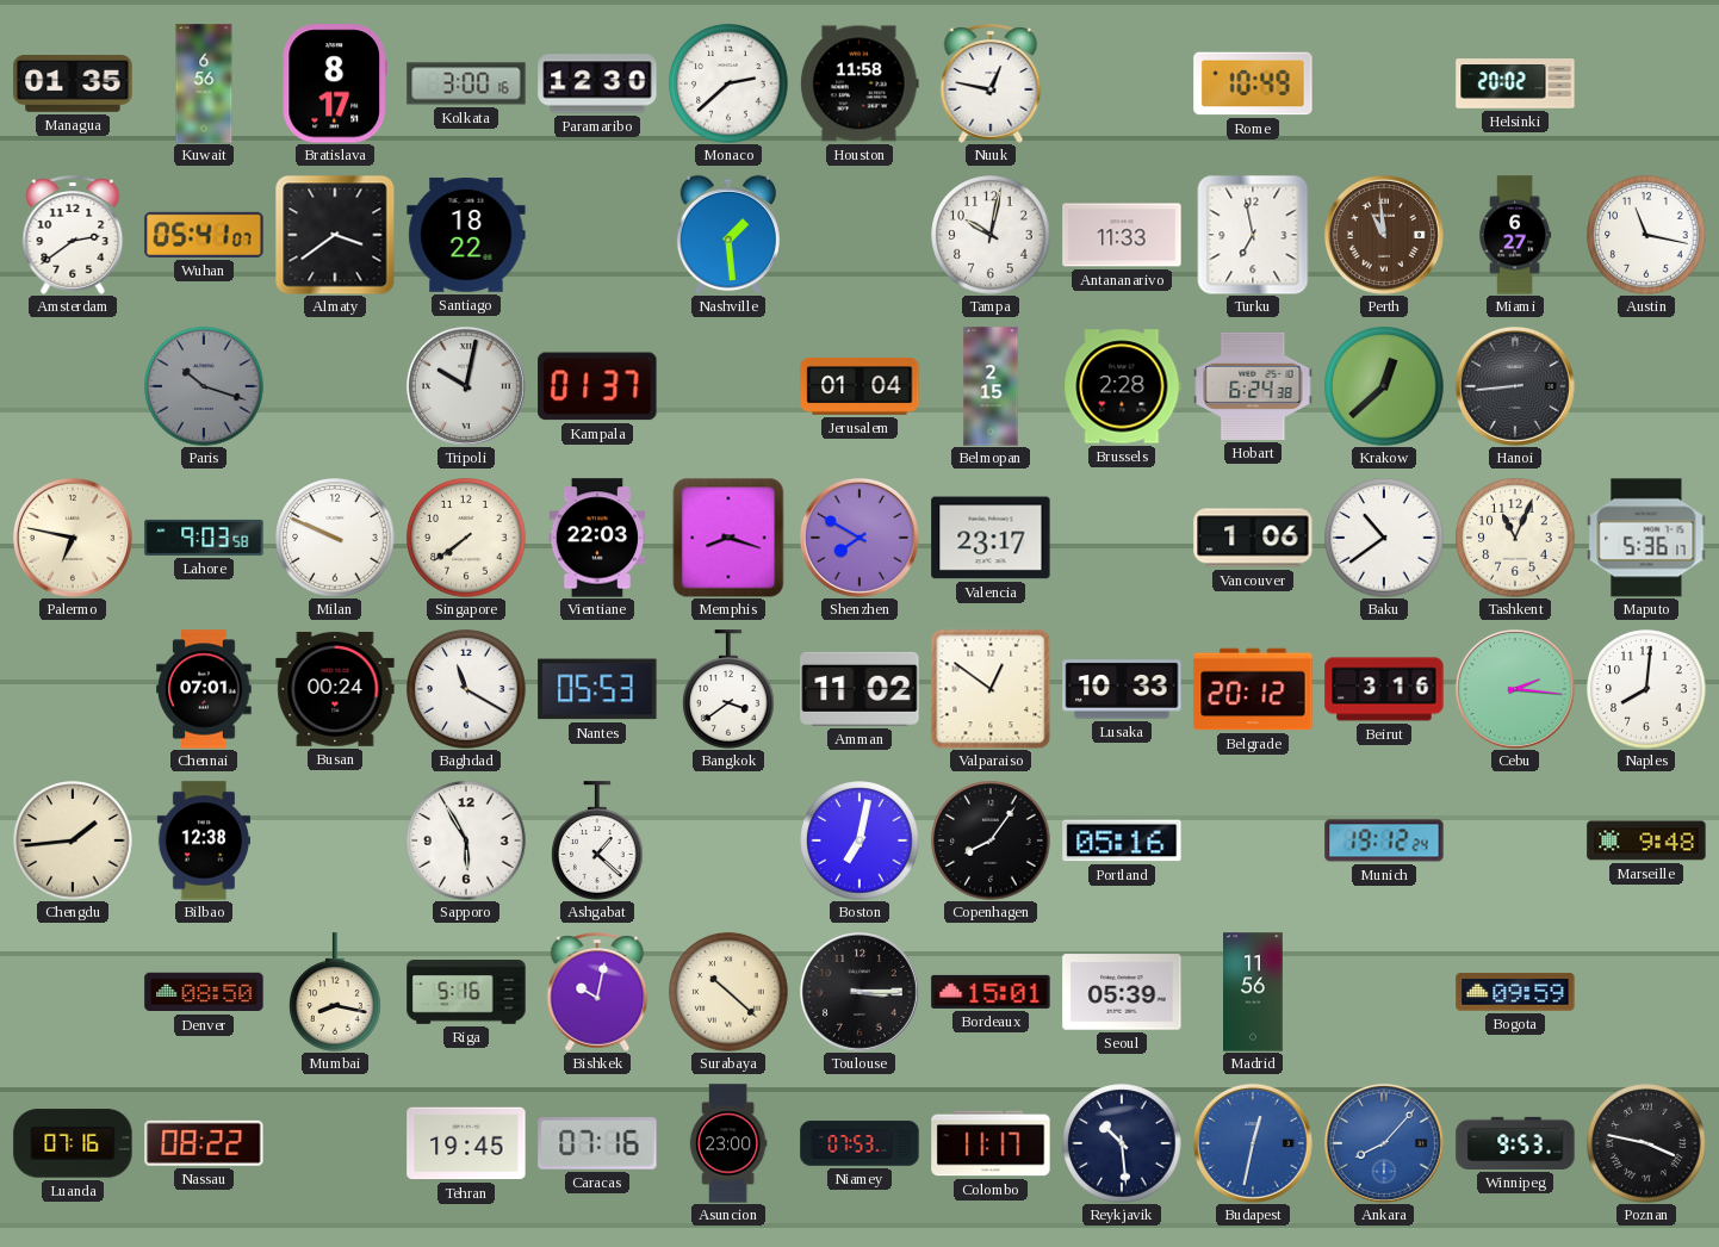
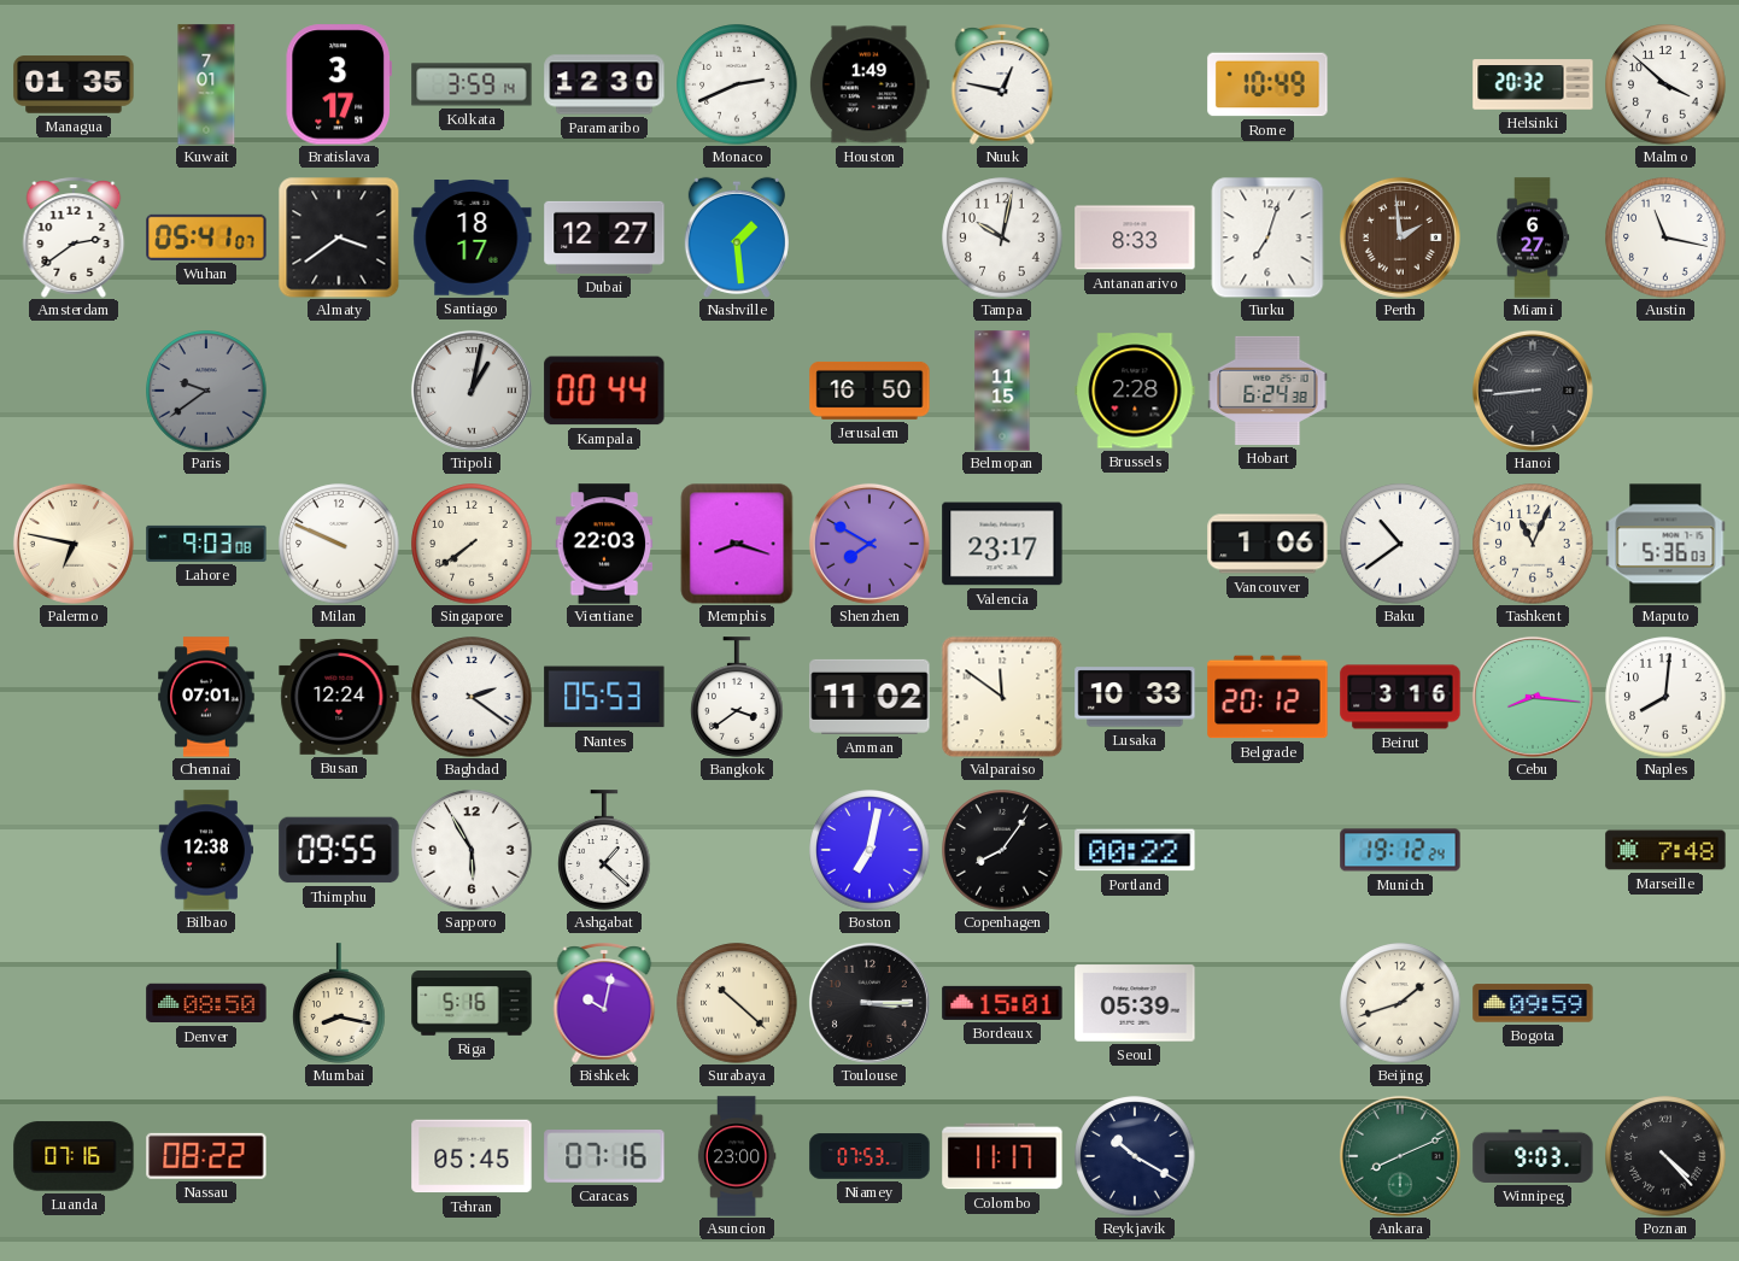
Kuwait: 6:56 -> 7:01
Bratislava: 8:17 -> 3:17
Kolkata: 3:00 -> 3:59
Monaco: 2:38 -> 2:41
Houston: 11:58 -> 1:49
Helsinki: 20:02 -> 20:32
Malmo: none -> 3:52
Santiago: 18:22 -> 18:17
Dubai: none -> 12:27
Antananarivo: 11:33 -> 8:33
Turku: 6:58 -> 7:03
Perth: 10:59 -> 1:59
Paris: 10:18 -> 9:39
Tripoli: 10:02 -> 1:02
Kampala: 01:37 -> 00:44
Jerusalem: 01:04 -> 16:50
Belmopan: 2:15 -> 11:15
Krakow: 12:38 -> none
Lahore: 9:03:58 -> 9:03:08
Maputo: 5:36:17 -> 5:36:03
Busan: 00:24 -> 12:24
Baghdad: 11:20 -> 2:21
Valparaiso: 12:51 -> 11:51
Cebu: 2:16 -> 8:16
Chengdu: 1:44 -> none
Thimphu: none -> 09:55
Portland: 05:16 -> 00:22
Marseille: 9:48 -> 7:48
Madrid: 11:56 -> none
Beijing: none -> 1:42
Tehran: 19:45 -> 05:45
Reykjavik: 10:29 -> 10:20
Budapest: 12:32 -> none
Ankara: 8:07 -> 8:11
Ankara dial: blue -> green
Winnipeg: 9:53 -> 9:03
Poznan: 3:47 -> 4:23
